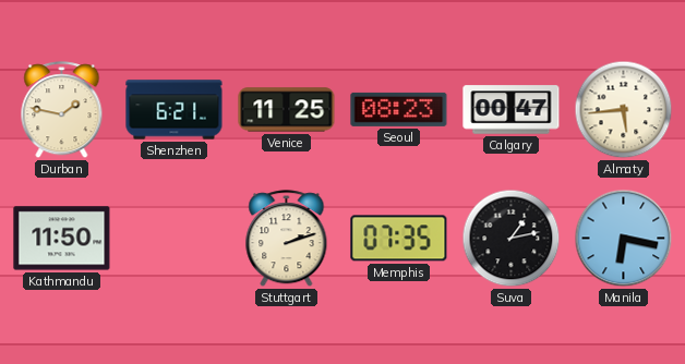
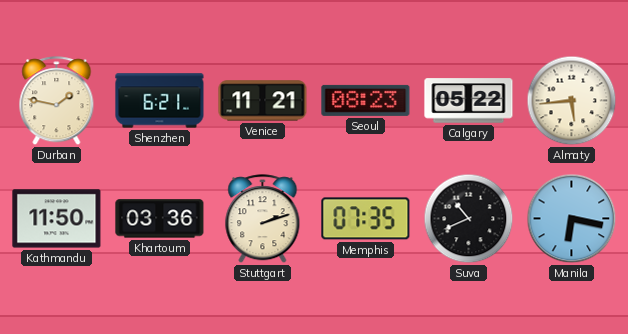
Venice: 11:25 -> 11:21
Calgary: 00:47 -> 05:22
Khartoum: none -> 03:36
Suva: 1:13 -> 10:41
